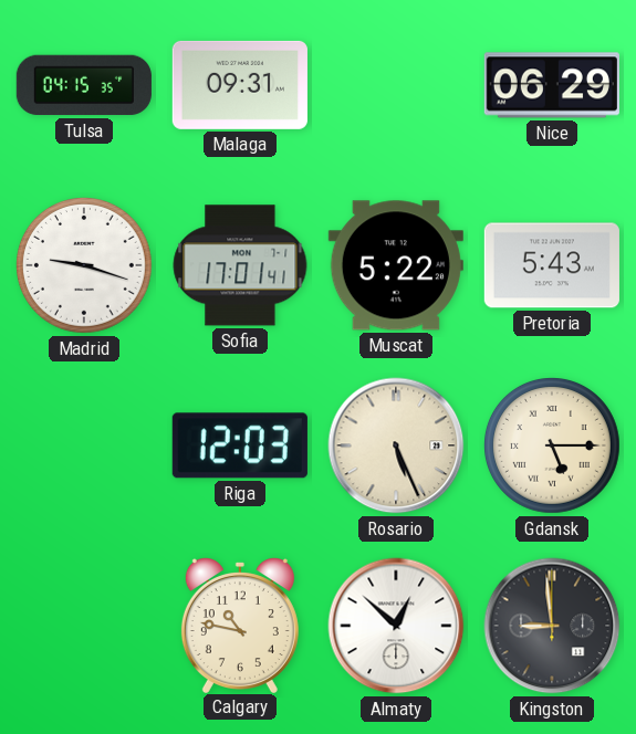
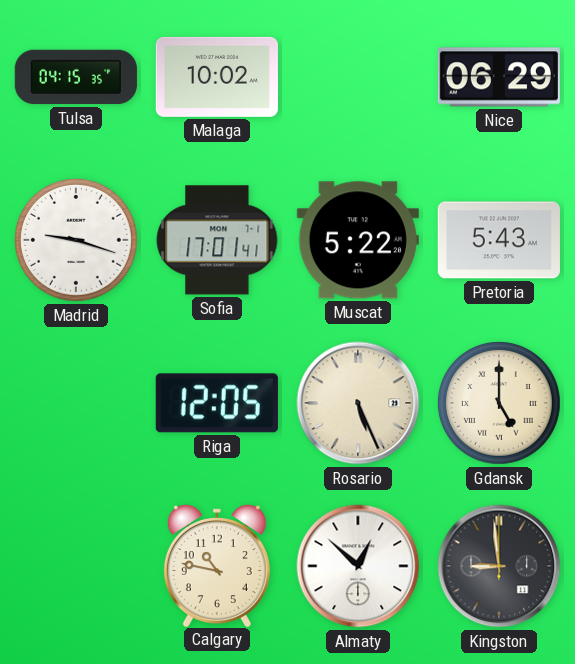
Malaga: 09:31 -> 10:02
Riga: 12:03 -> 12:05
Gdansk: 5:15 -> 5:00
